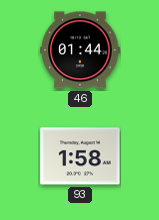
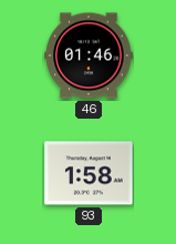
46: 01:44 -> 01:46
